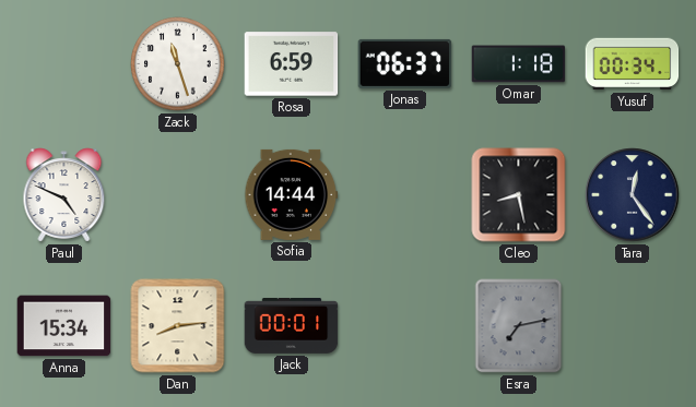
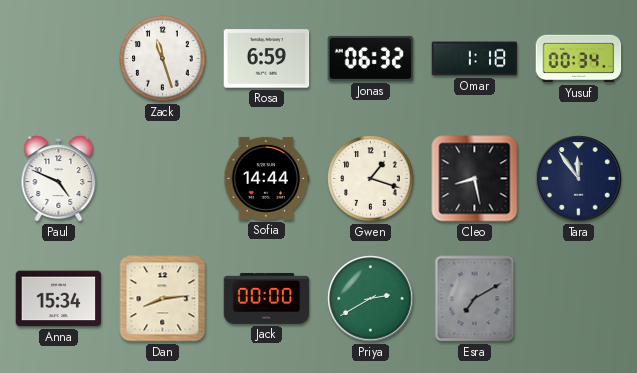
Jonas: 06:37 -> 06:32
Gwen: none -> 1:18
Tara: 12:24 -> 11:54
Jack: 00:01 -> 00:00
Priya: none -> 2:40
Esra: 7:13 -> 7:10
